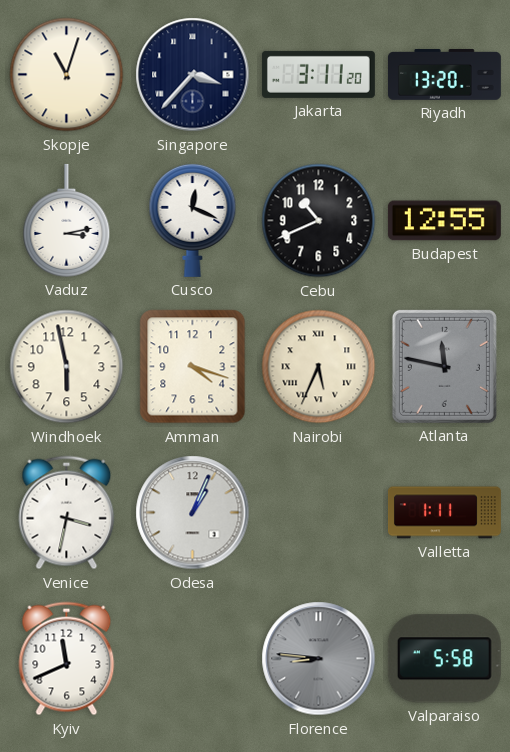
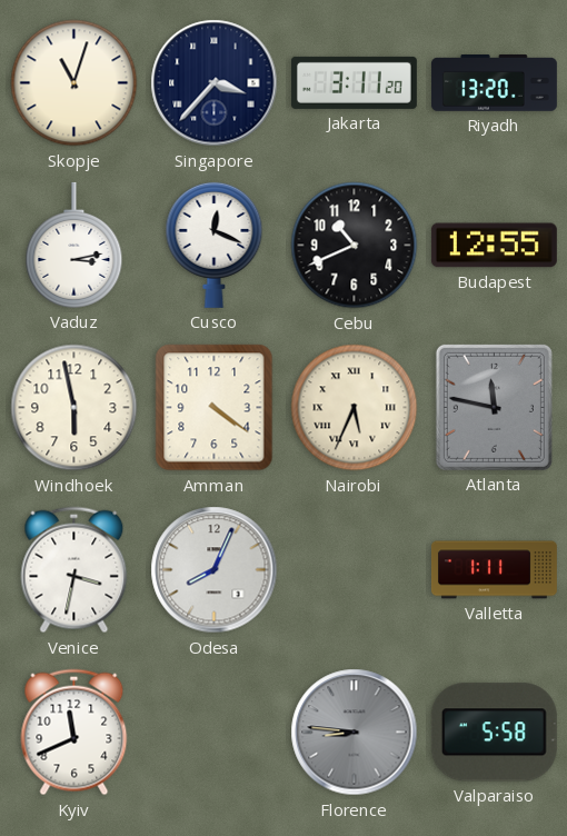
Amman: 4:18 -> 4:21
Odesa: 1:04 -> 8:04
